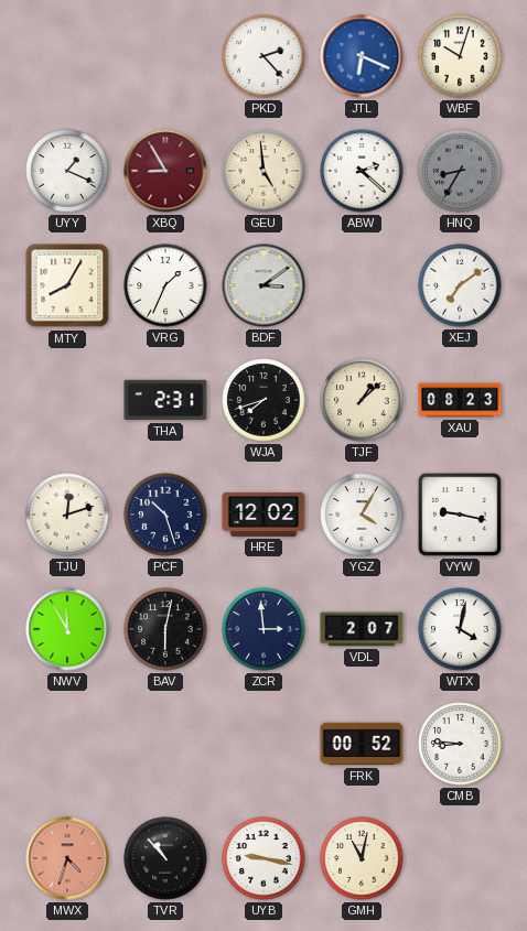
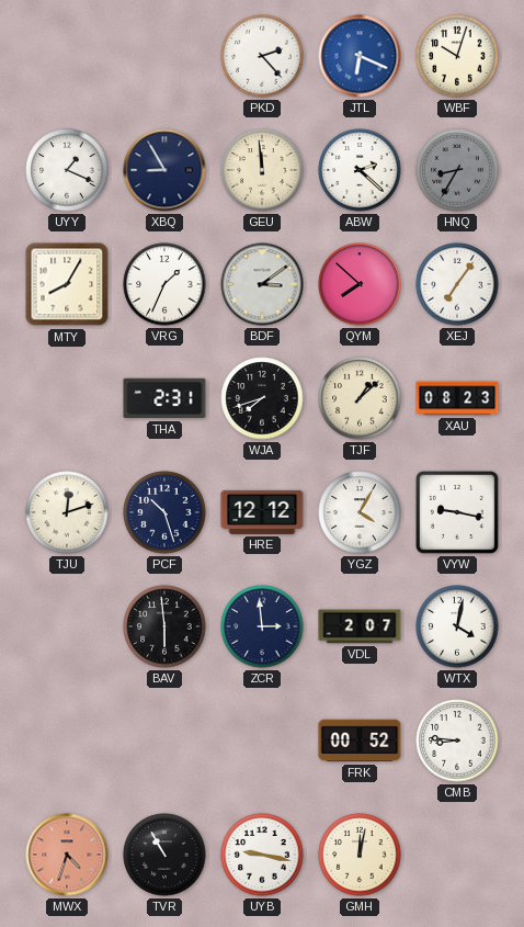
XBQ dial: burgundy -> navy
GEU: 4:59 -> 11:59
QYM: none -> 7:52
XEJ: 7:09 -> 7:06
HRE: 12:02 -> 12:12
NWV: 11:55 -> none
BAV: 6:02 -> 5:59
TVR: 10:53 -> 10:55
GMH: 11:02 -> 12:02
